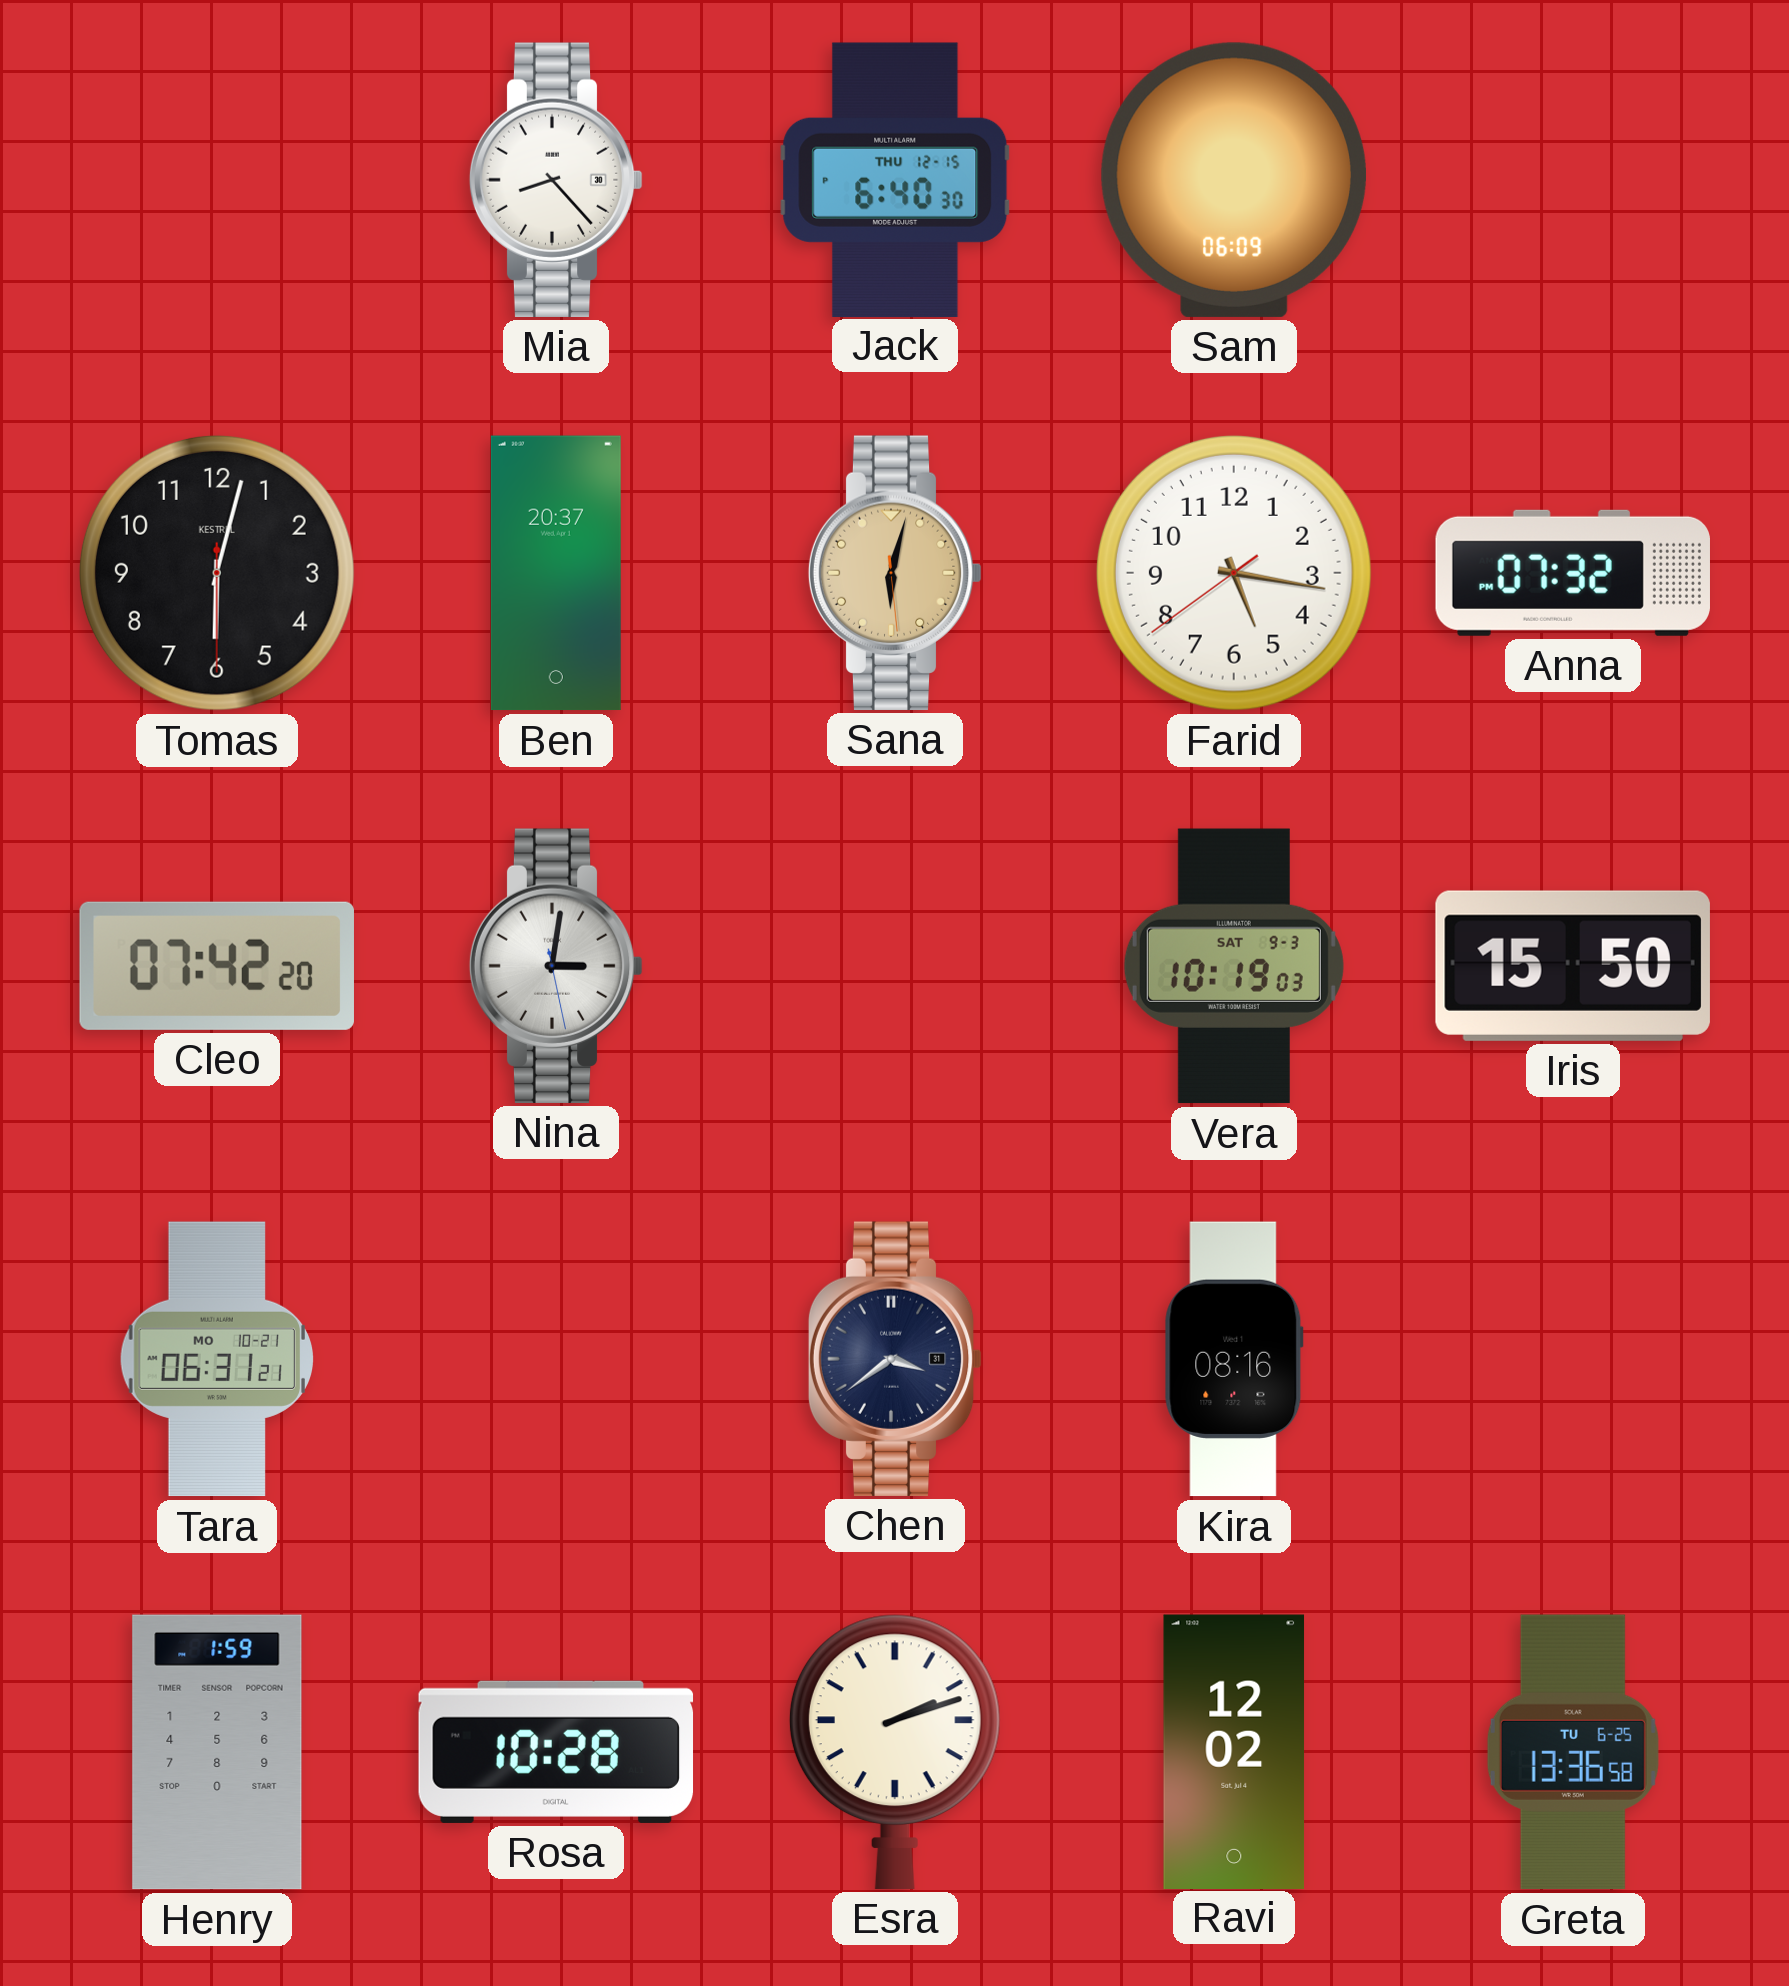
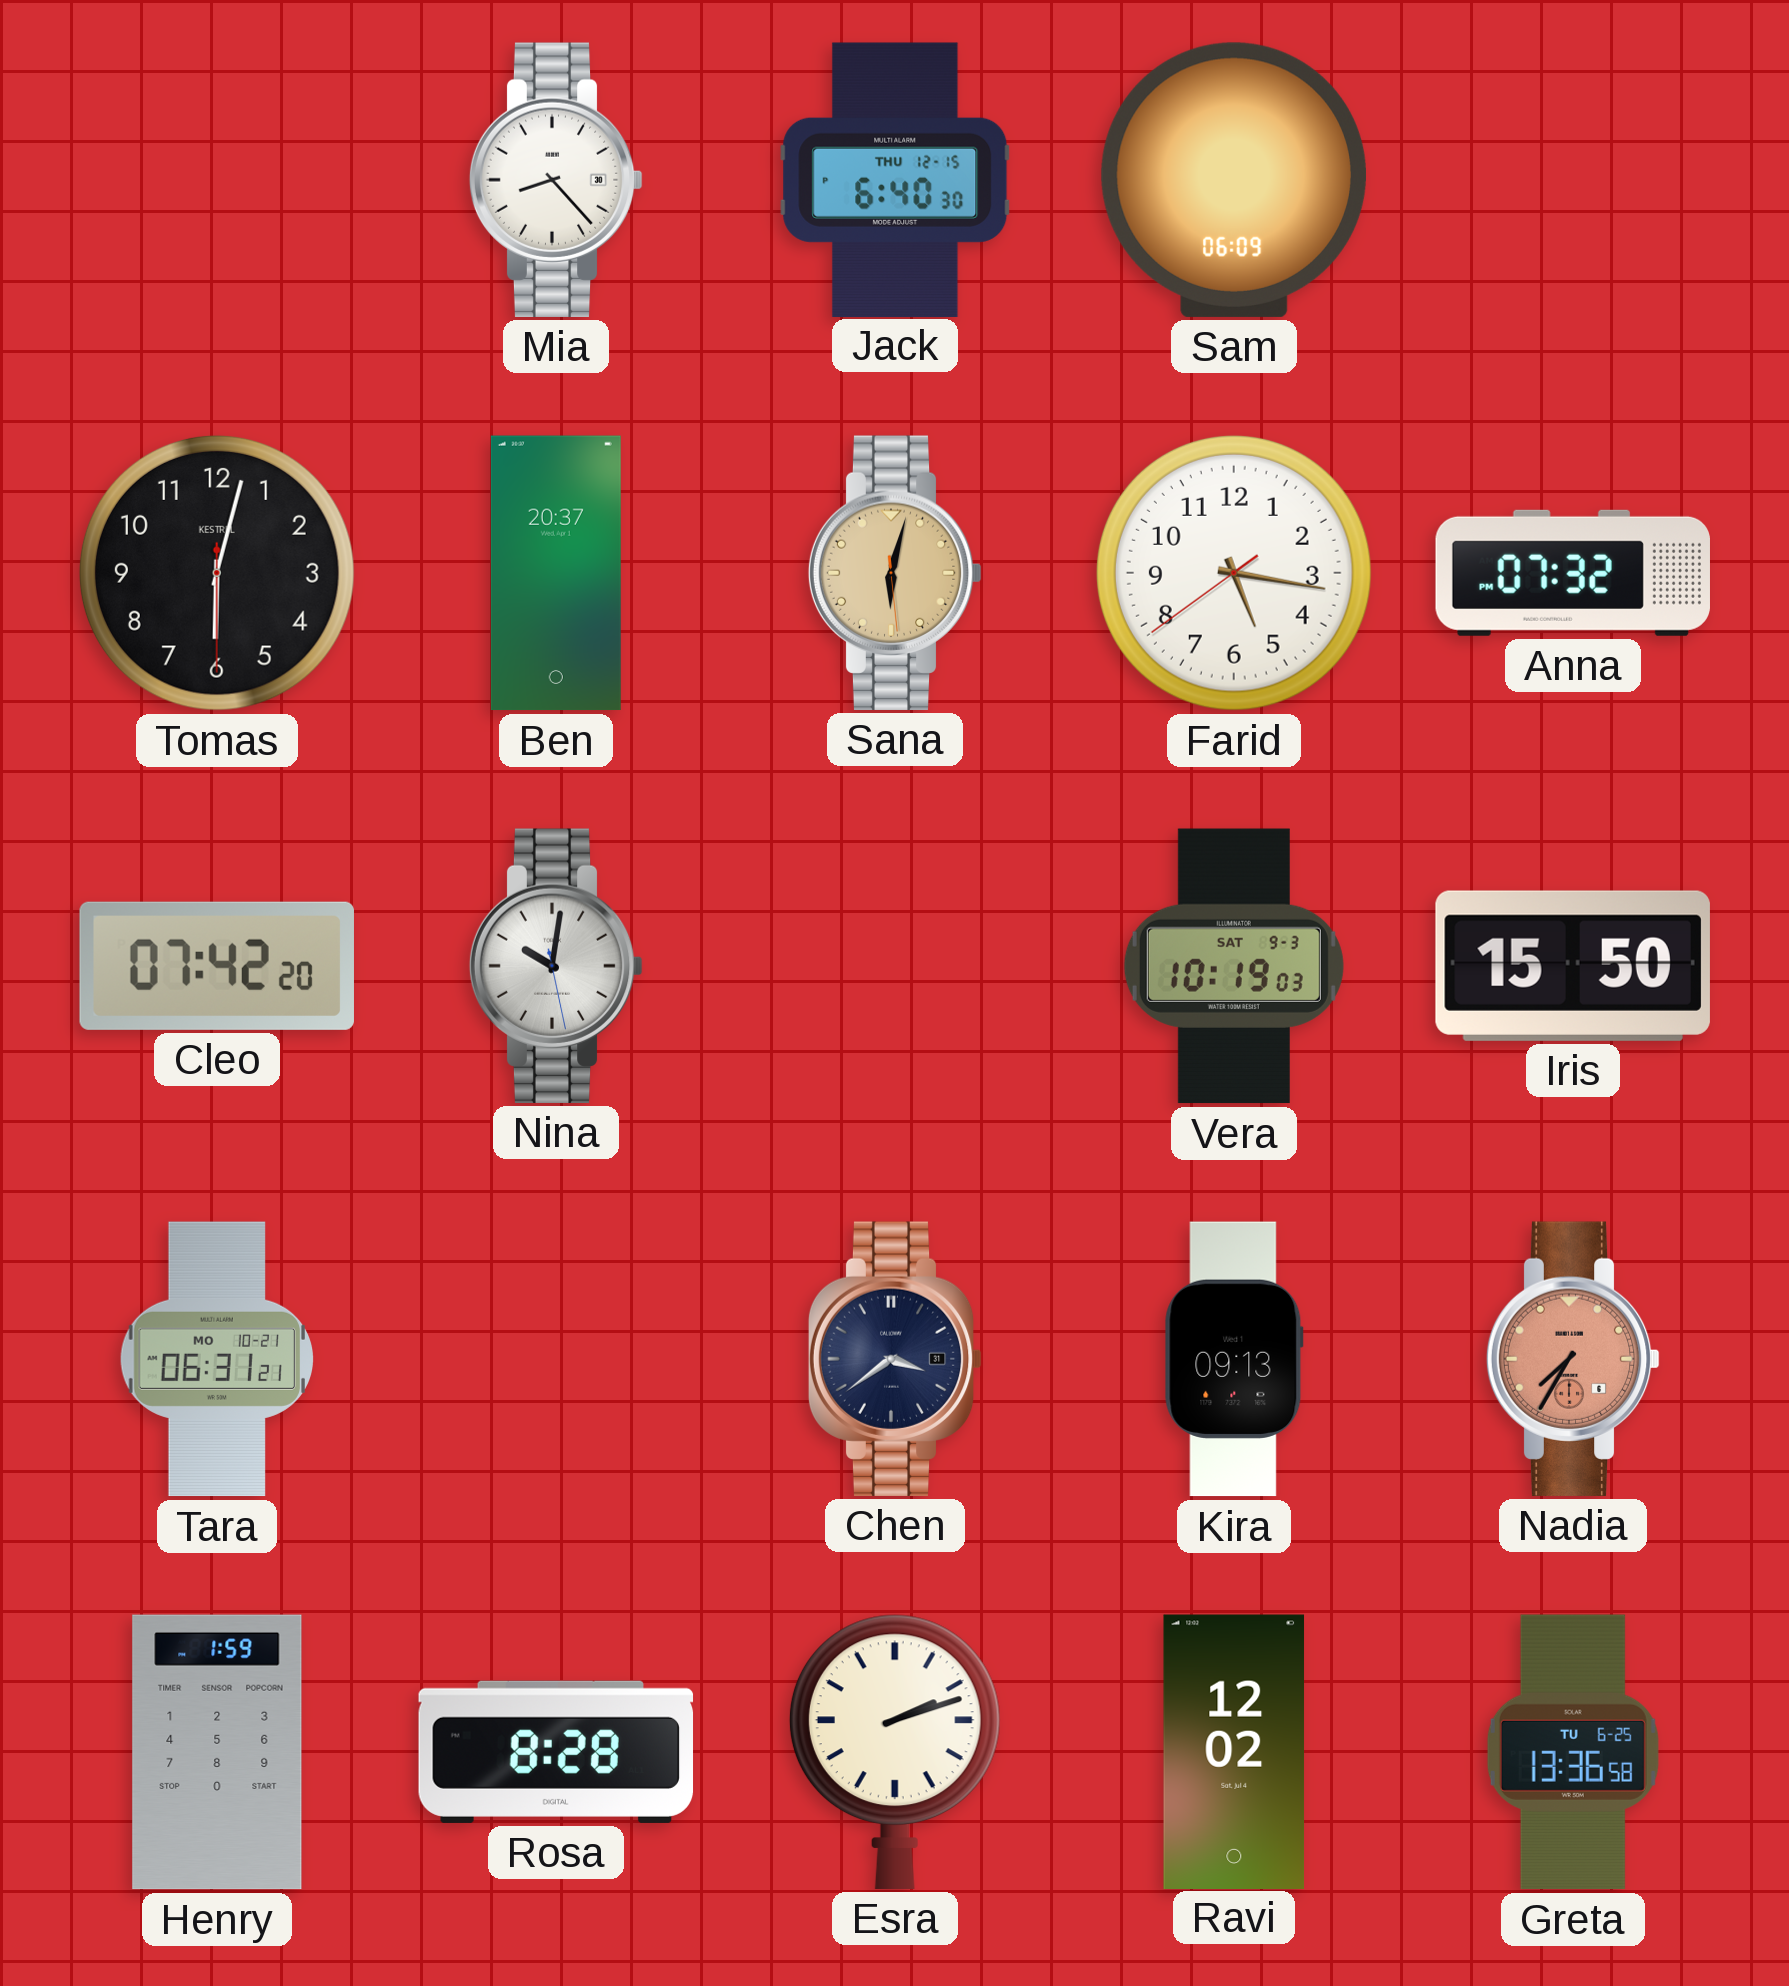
Nina: 3:01 -> 10:01
Kira: 08:16 -> 09:13
Nadia: none -> 7:35
Rosa: 10:28 -> 8:28
